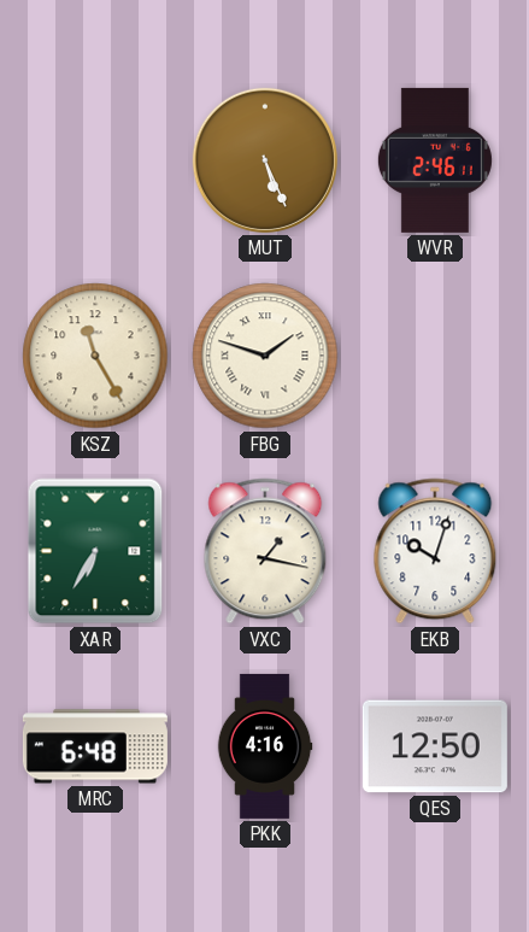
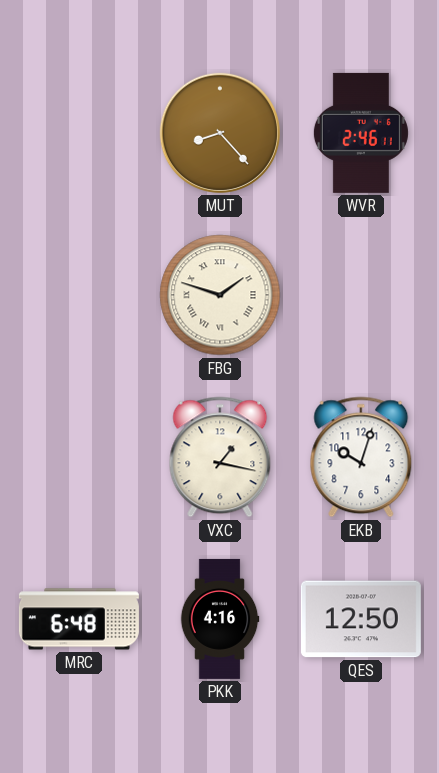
MUT: 5:26 -> 8:23
KSZ: 11:25 -> none
XAR: 6:35 -> none
